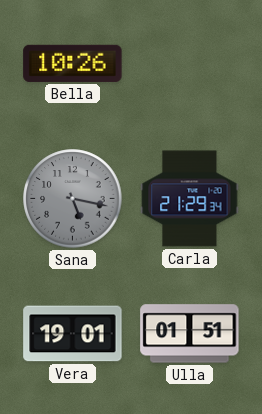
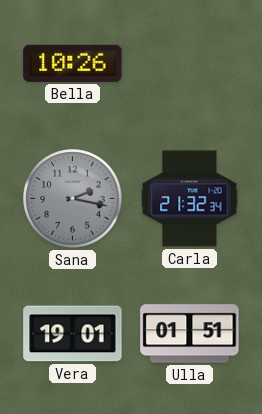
Sana: 5:17 -> 2:17
Carla: 21:29 -> 21:32
